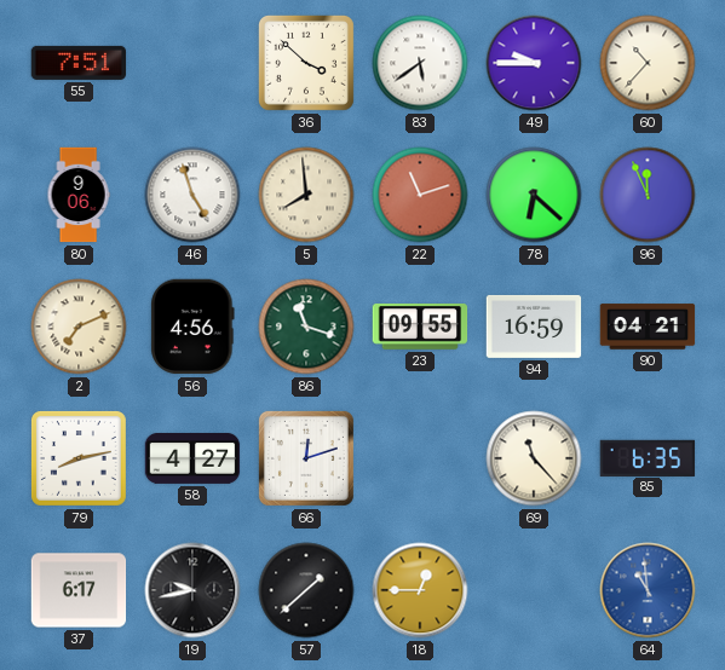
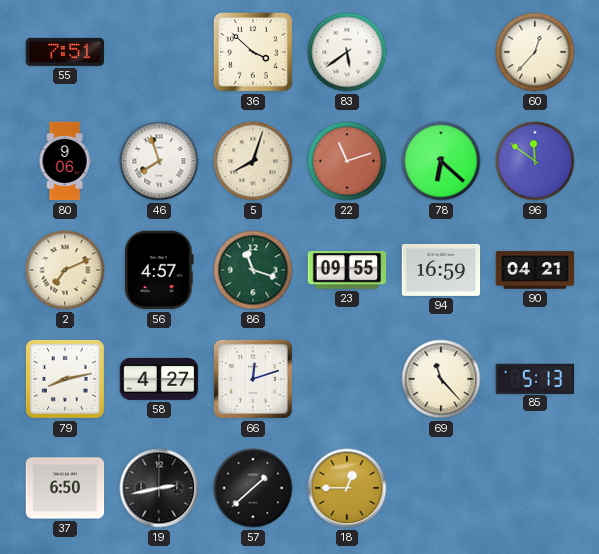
49: 9:45 -> none
60: 10:37 -> 12:37
46: 4:57 -> 7:57
5: 7:59 -> 8:03
96: 11:56 -> 11:51
56: 4:56 -> 4:57
85: 6:35 -> 5:13
37: 6:17 -> 6:50
19: 9:43 -> 2:43
64: 10:59 -> none
